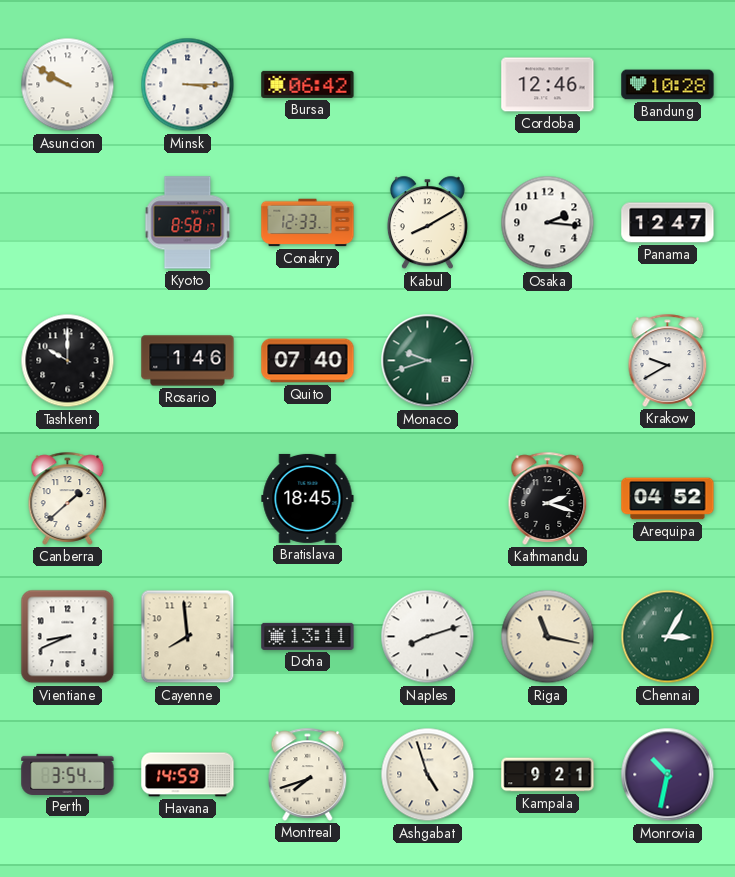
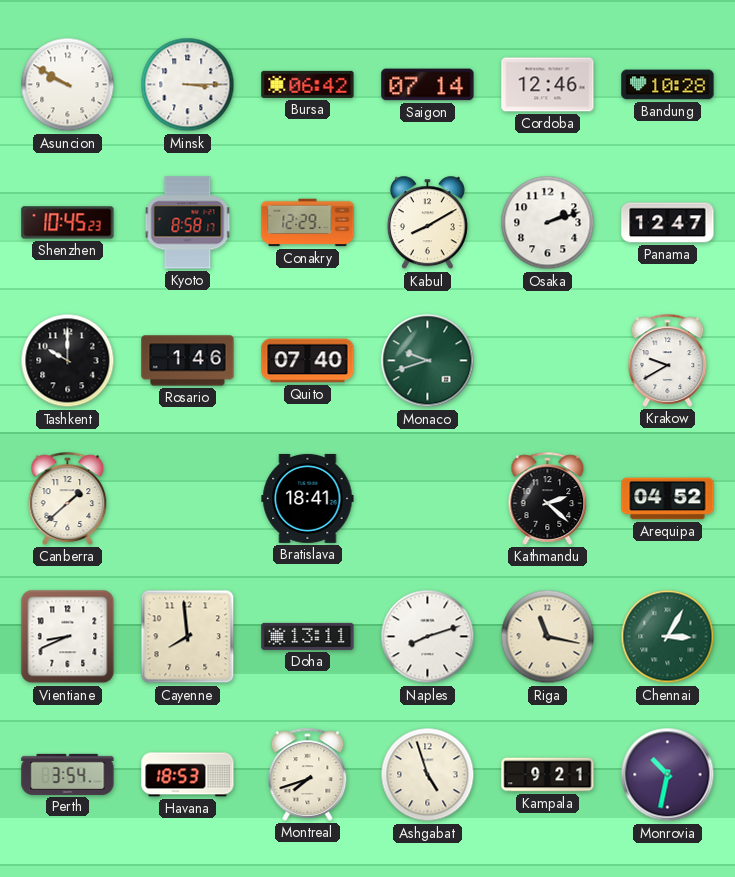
Saigon: none -> 07:14
Shenzhen: none -> 10:45
Conakry: 12:33 -> 12:29
Osaka: 2:16 -> 2:12
Bratislava: 18:45 -> 18:41
Kathmandu: 2:18 -> 2:22
Havana: 14:59 -> 18:53
